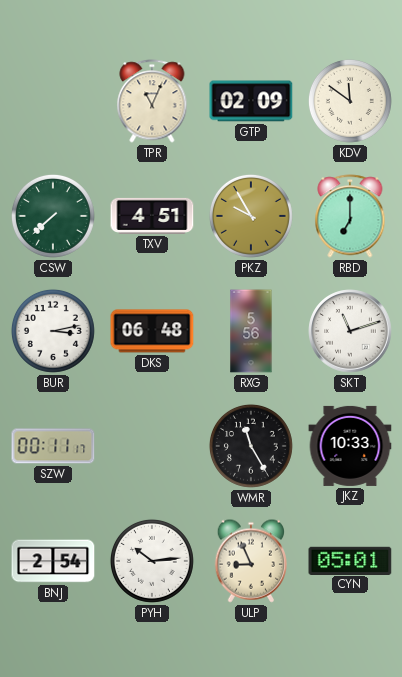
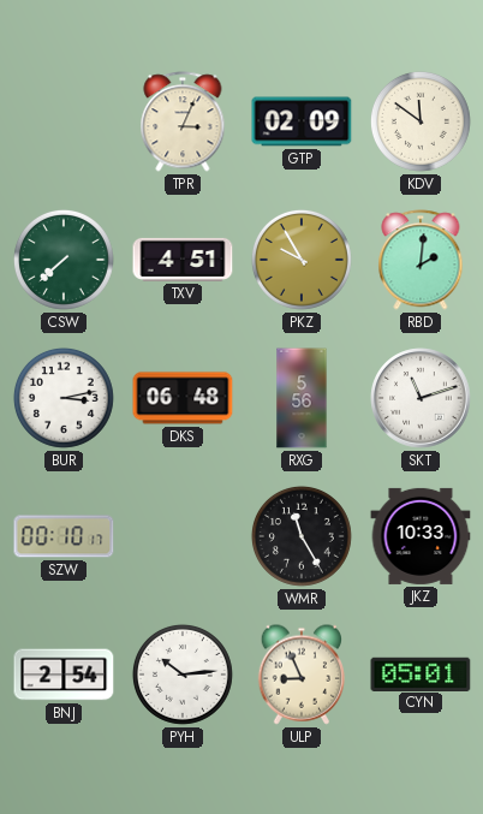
TPR: 11:04 -> 3:04
RBD: 7:00 -> 2:01
SZW: 00:11 -> 00:10
